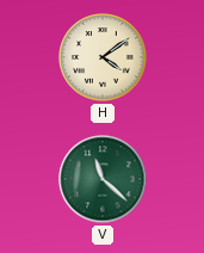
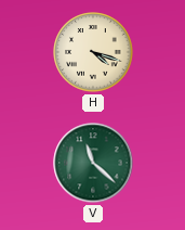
H: 4:09 -> 4:18
